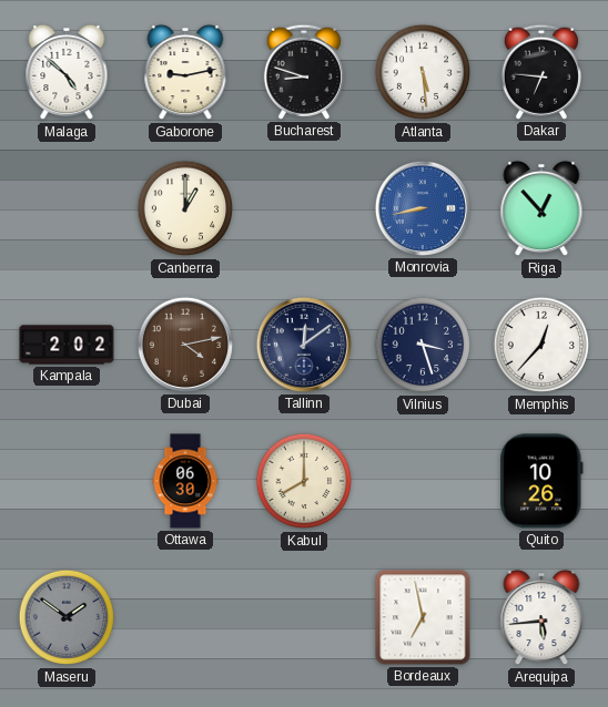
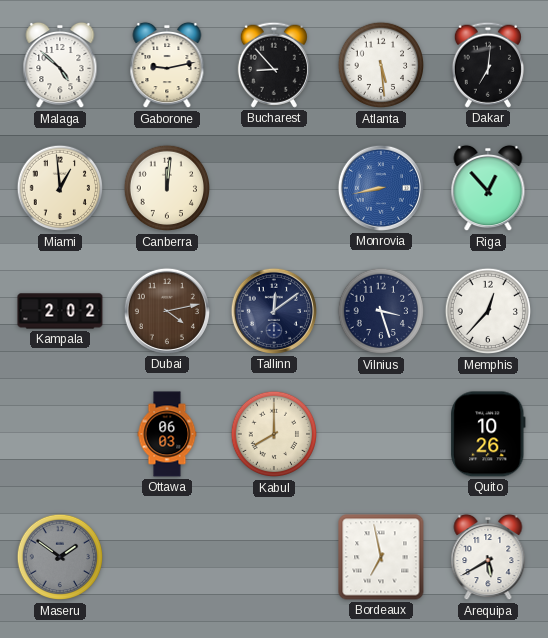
Bucharest: 8:48 -> 8:53
Dakar: 6:46 -> 7:01
Miami: none -> 12:59
Canberra: 1:00 -> 12:01
Ottawa: 06:30 -> 06:03
Arequipa: 5:44 -> 5:40
